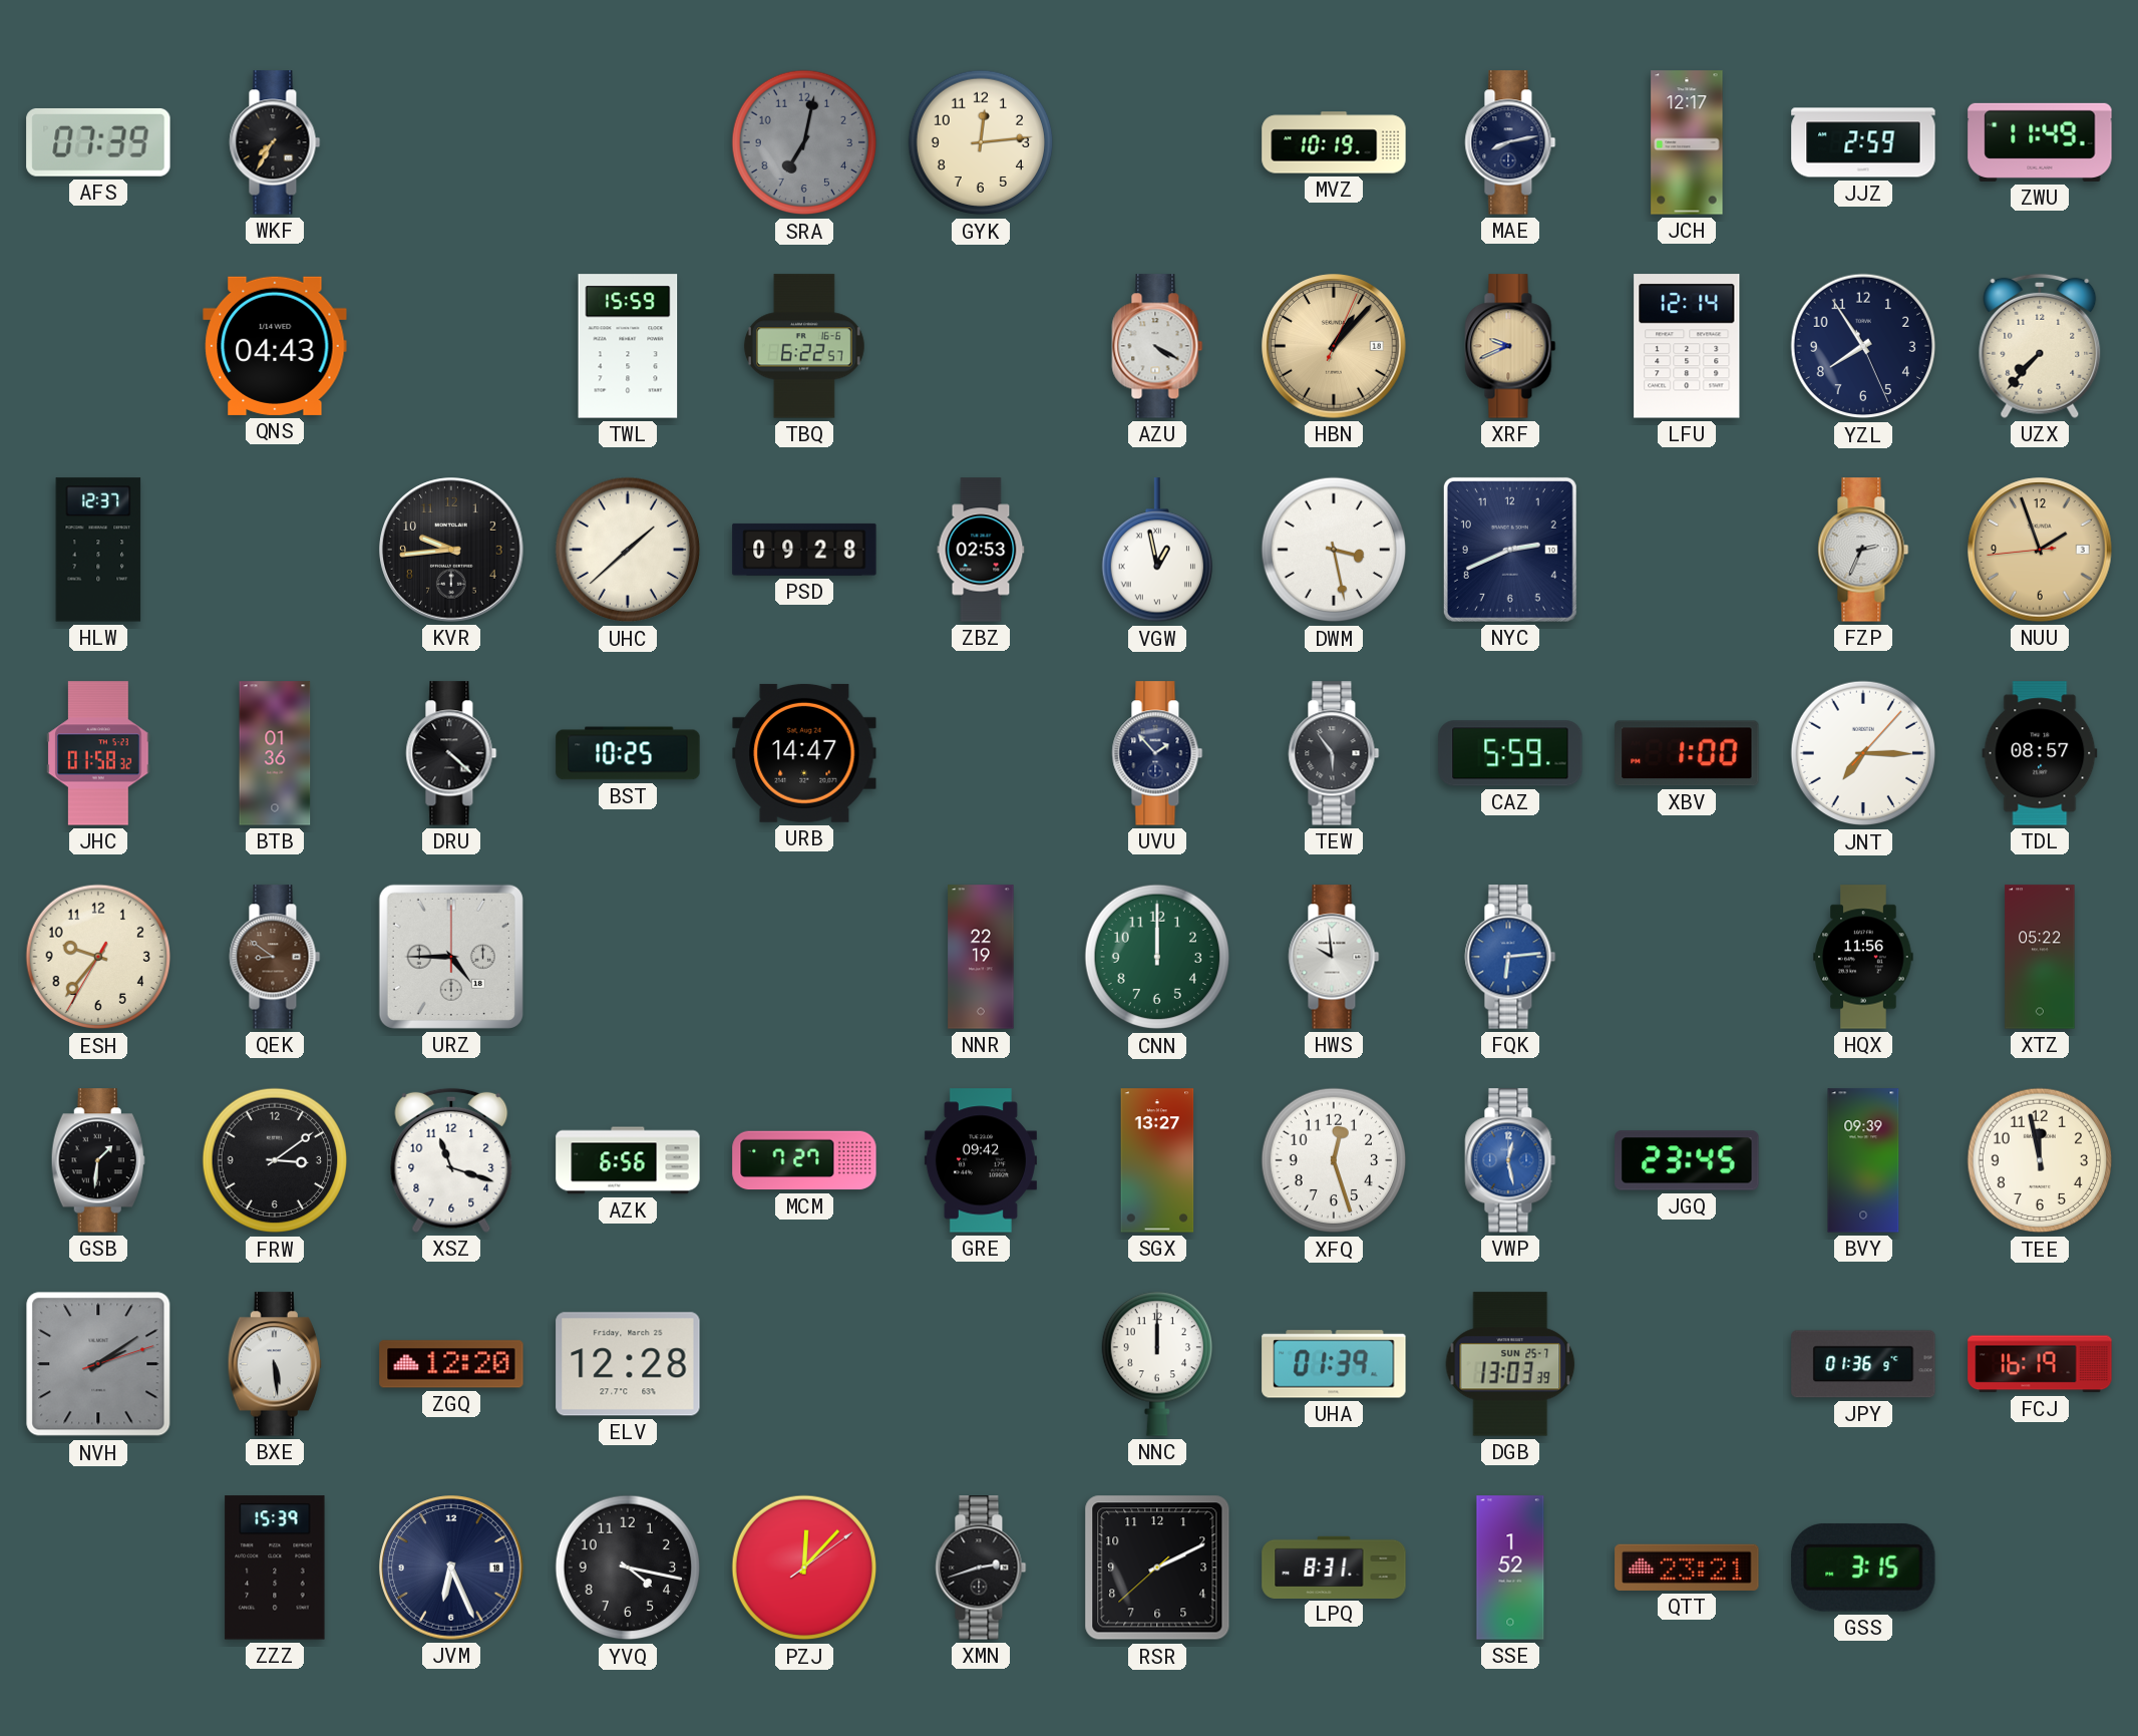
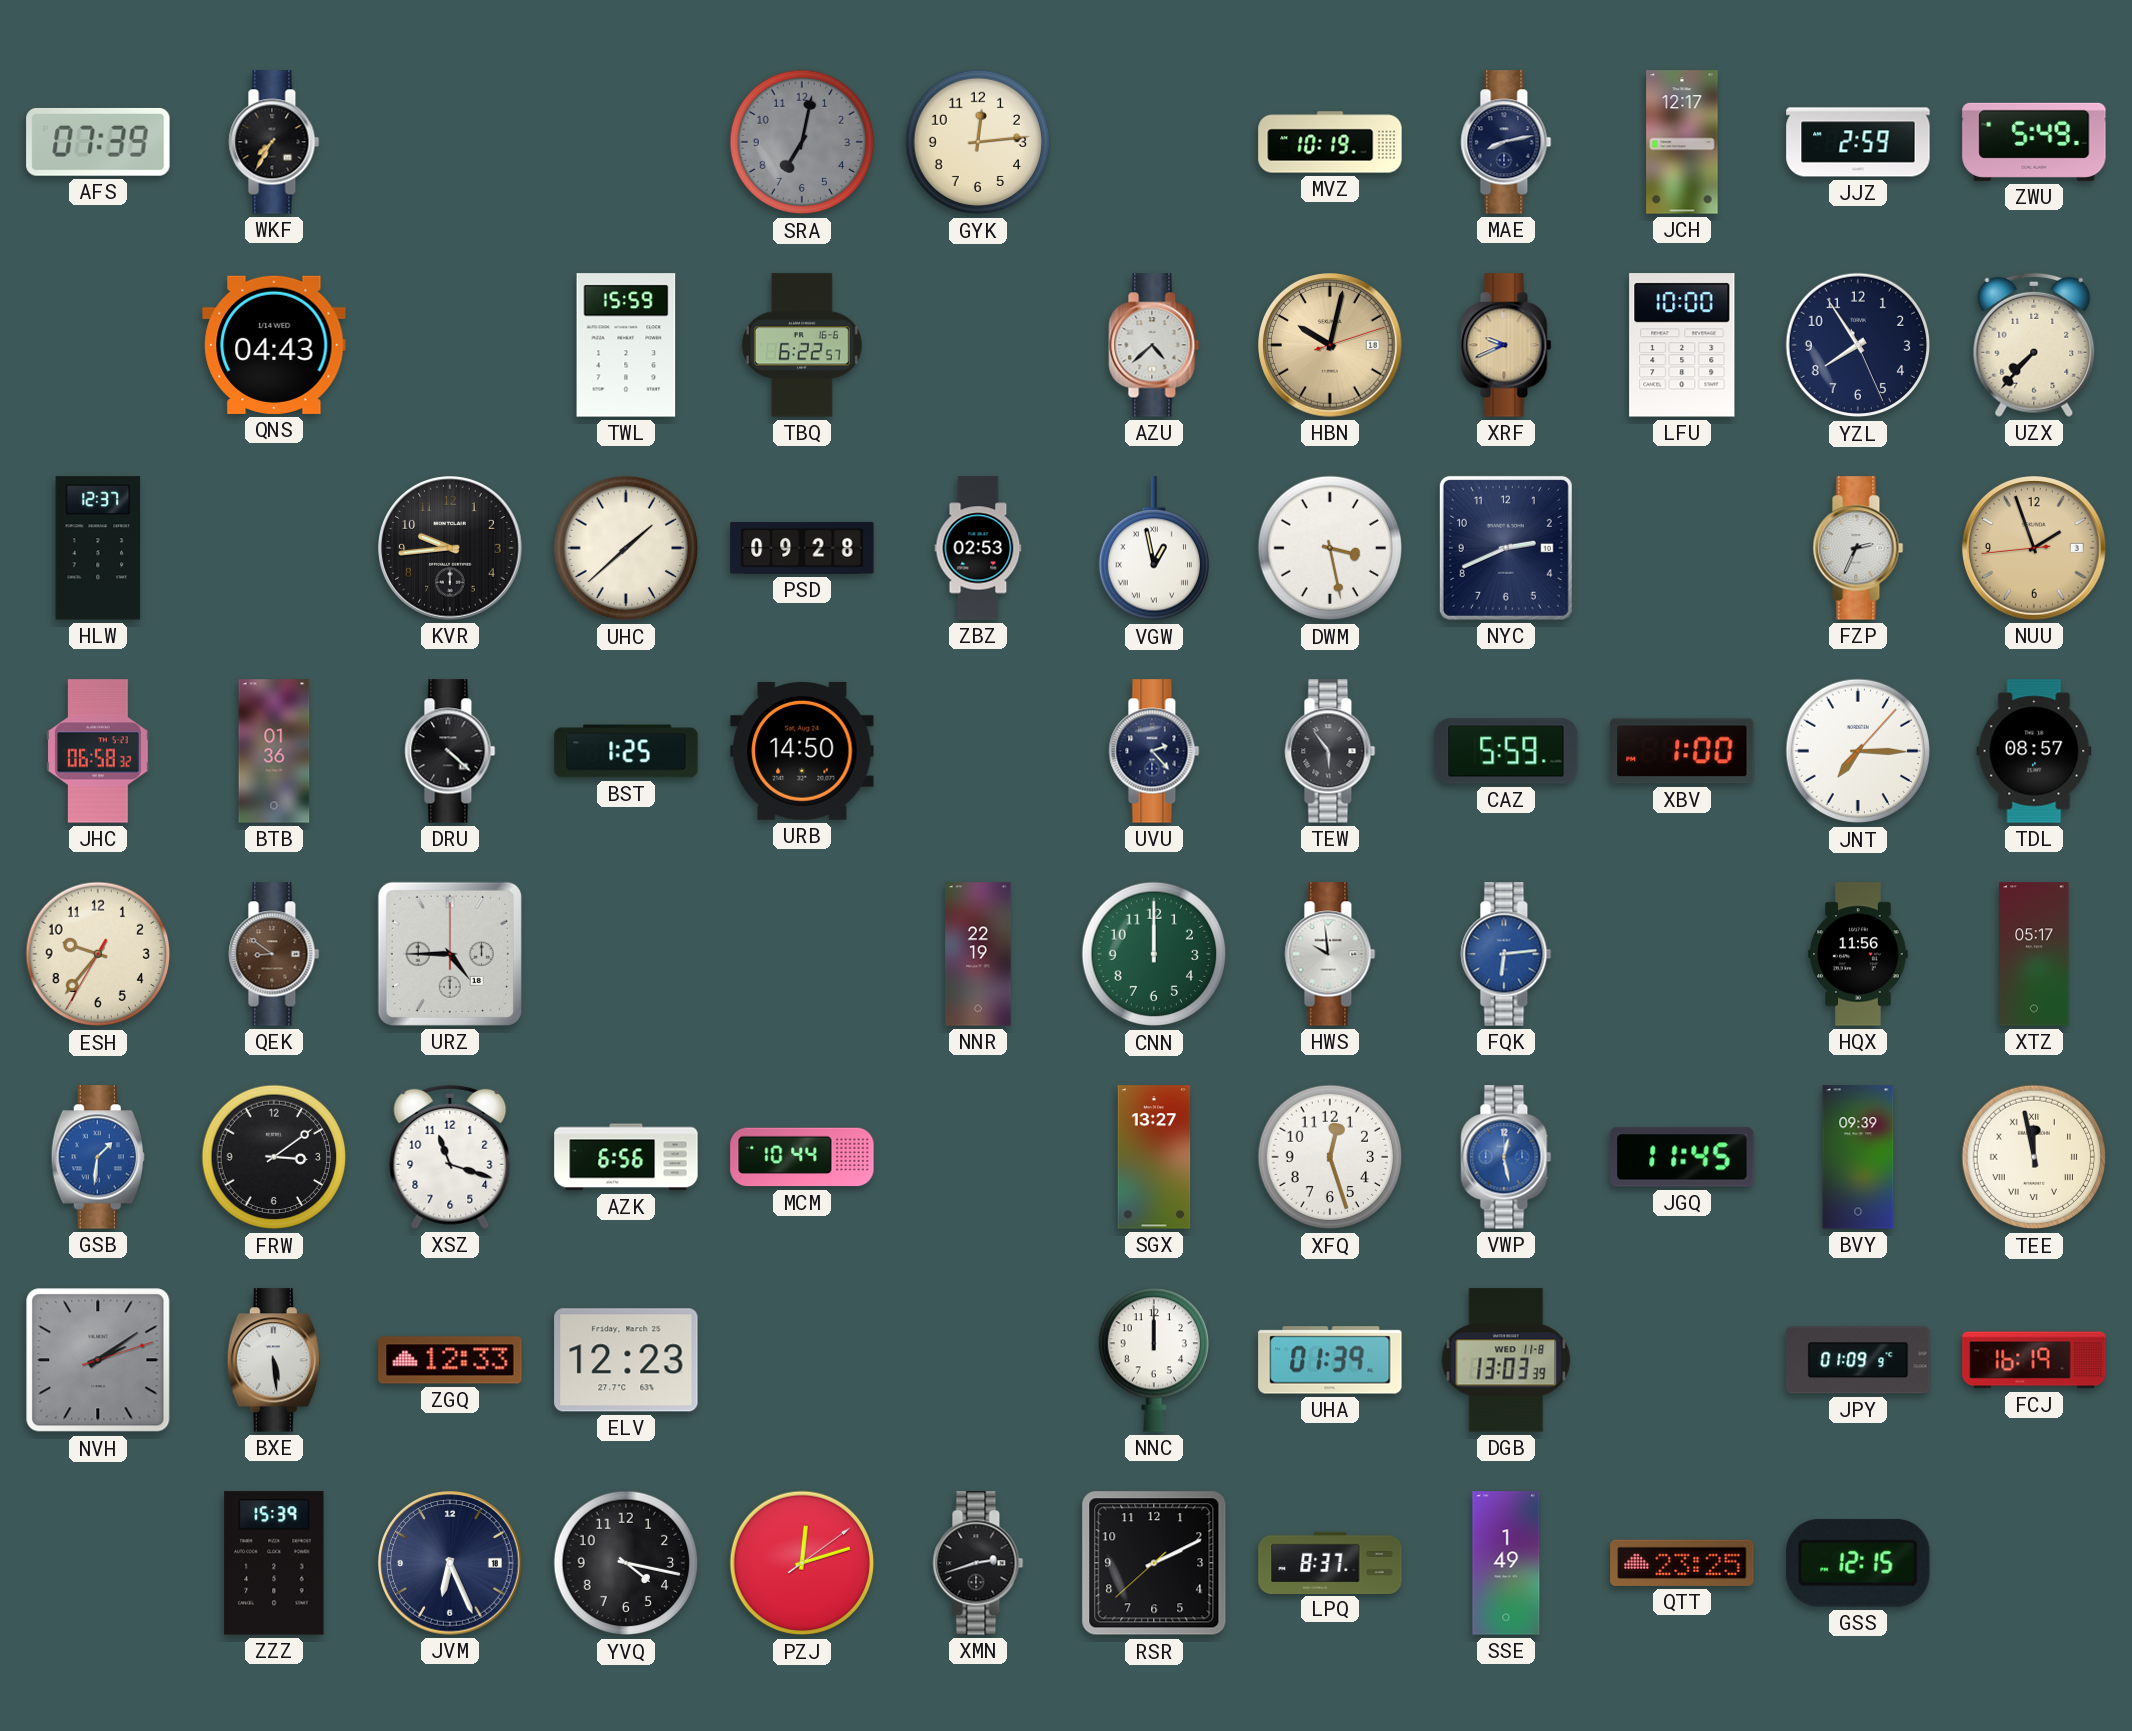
ZWU: 11:49 -> 5:49
AZU: 4:20 -> 4:38
HBN: 1:07 -> 10:02
LFU: 12:14 -> 10:00
JHC: 01:58 -> 06:58
BST: 10:25 -> 1:25
URB: 14:47 -> 14:50
UVU: 1:53 -> 2:23
XTZ: 05:22 -> 05:17
GSB dial: black -> blue
MCM: 7:27 -> 10:44
GRE: 09:42 -> none
JGQ: 23:45 -> 11:45
TEE numerals: Arabic -> Roman
ZGQ: 12:20 -> 12:33
ELV: 12:28 -> 12:23
DGB date: SUN 25-7 -> WED 11-8
JPY: 01:36 -> 01:09
PZJ: 12:07 -> 12:12
LPQ: 8:31 -> 8:37
SSE: 1:52 -> 1:49
QTT: 23:21 -> 23:25
GSS: 3:15 -> 12:15
